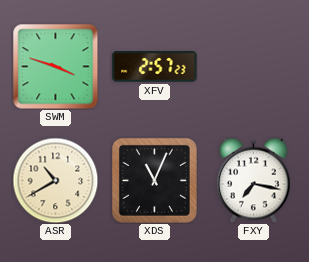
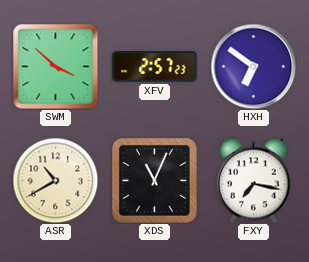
SWM: 3:48 -> 3:52
HXH: none -> 6:51
